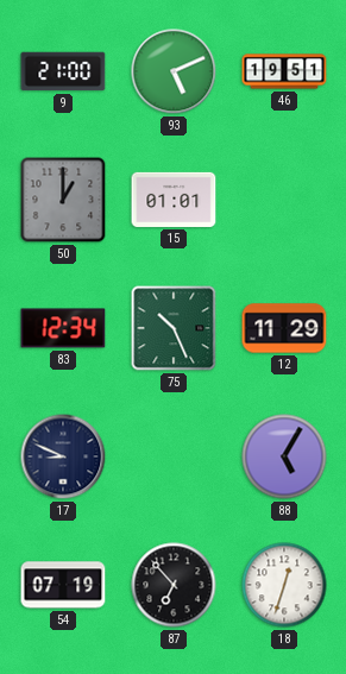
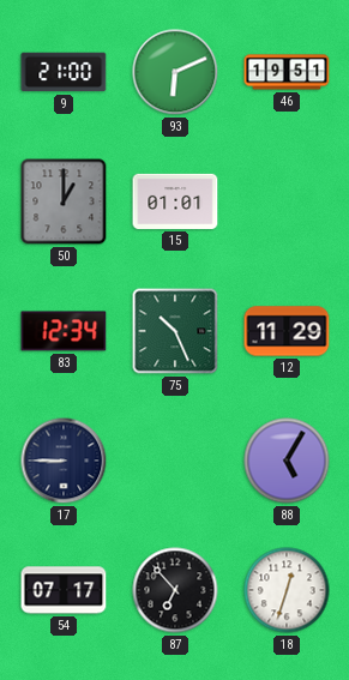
93: 5:11 -> 6:11
17: 8:49 -> 8:45
54: 07:19 -> 07:17
